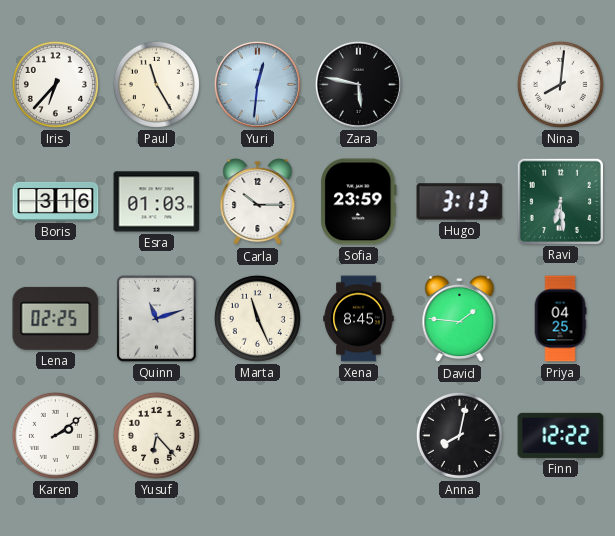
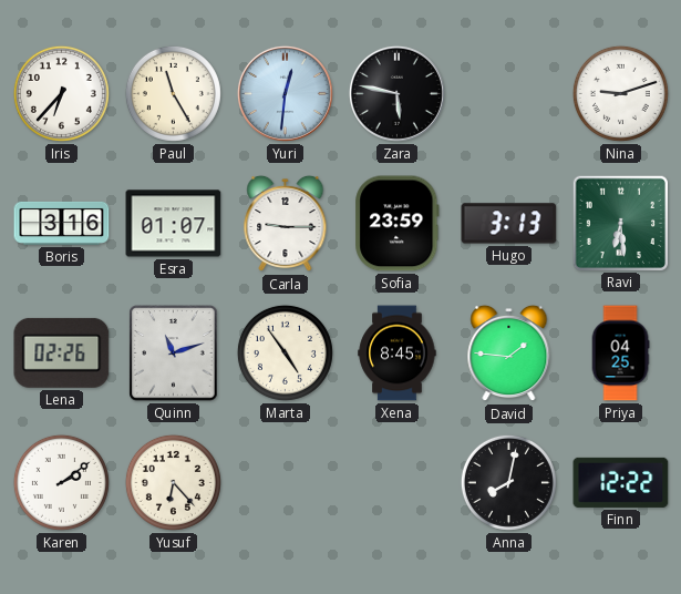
Nina: 8:01 -> 9:12
Esra: 01:03 -> 01:07
Carla: 10:15 -> 9:15
Lena: 02:25 -> 02:26
Marta: 11:26 -> 4:54
